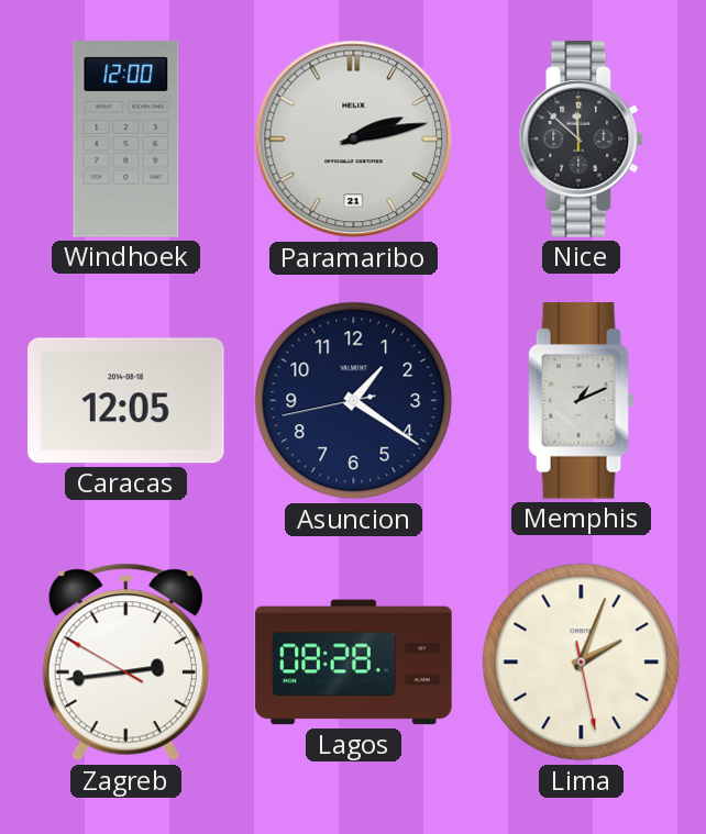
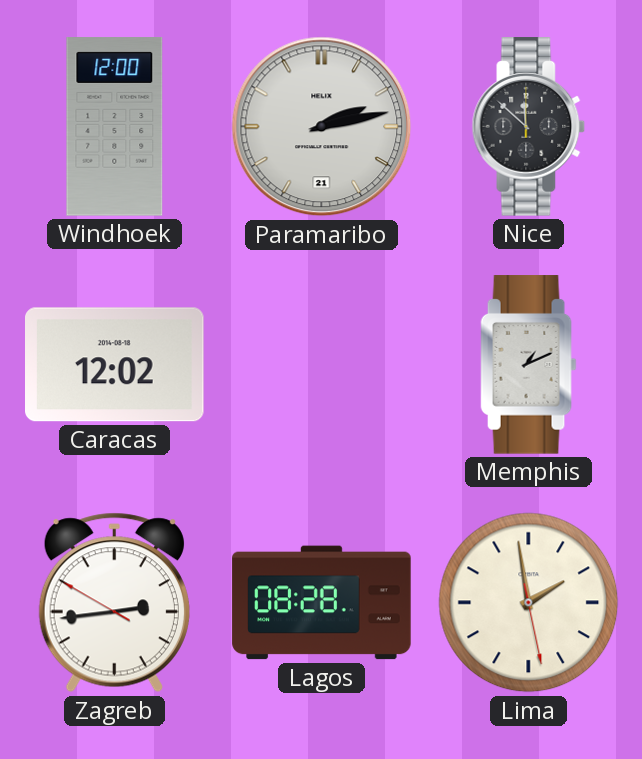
Caracas: 12:05 -> 12:02
Asuncion: 1:20 -> none
Lima: 2:03 -> 1:58
